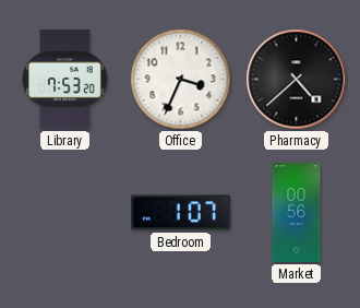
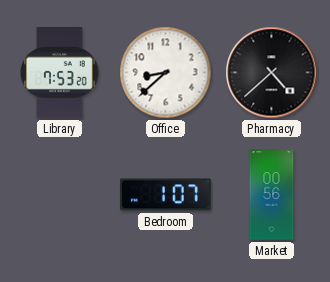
Office: 3:34 -> 8:38
